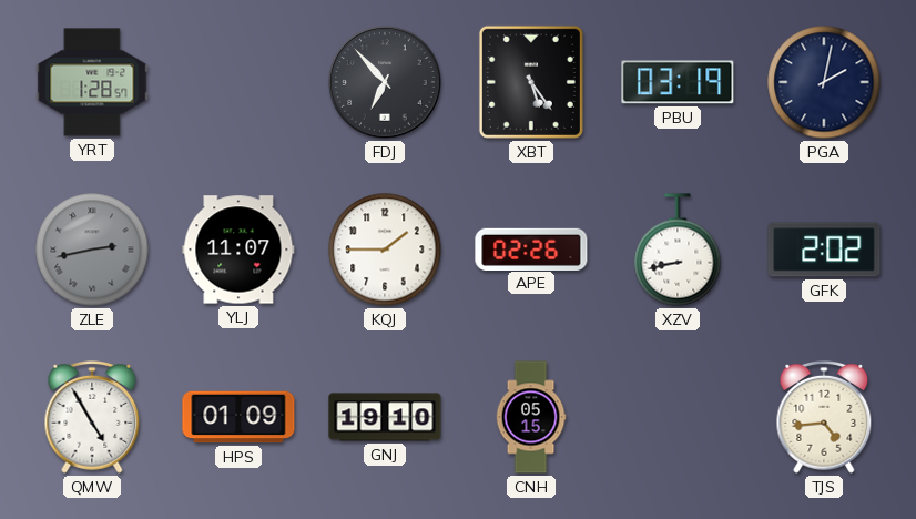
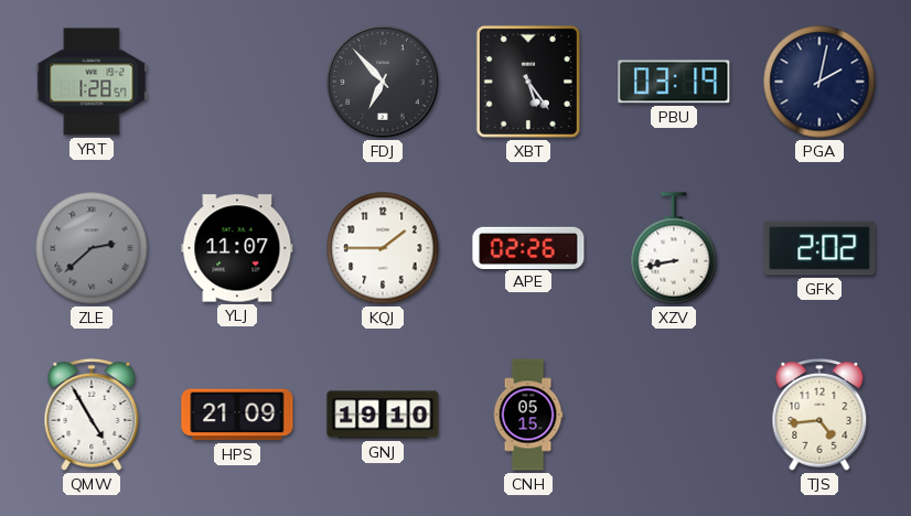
ZLE: 2:43 -> 2:38
HPS: 01:09 -> 21:09
